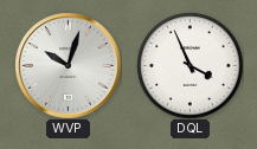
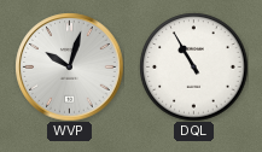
DQL: 3:56 -> 10:55
